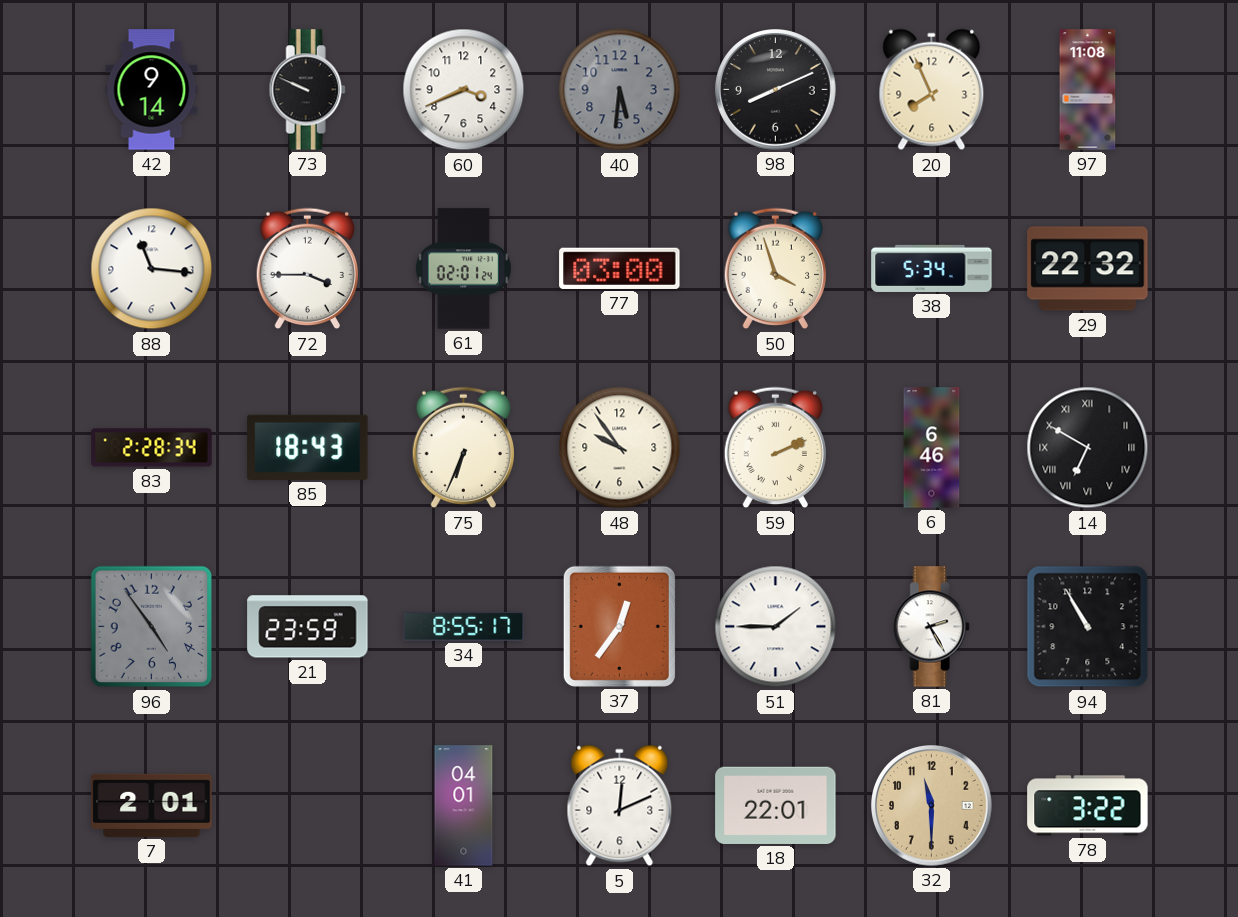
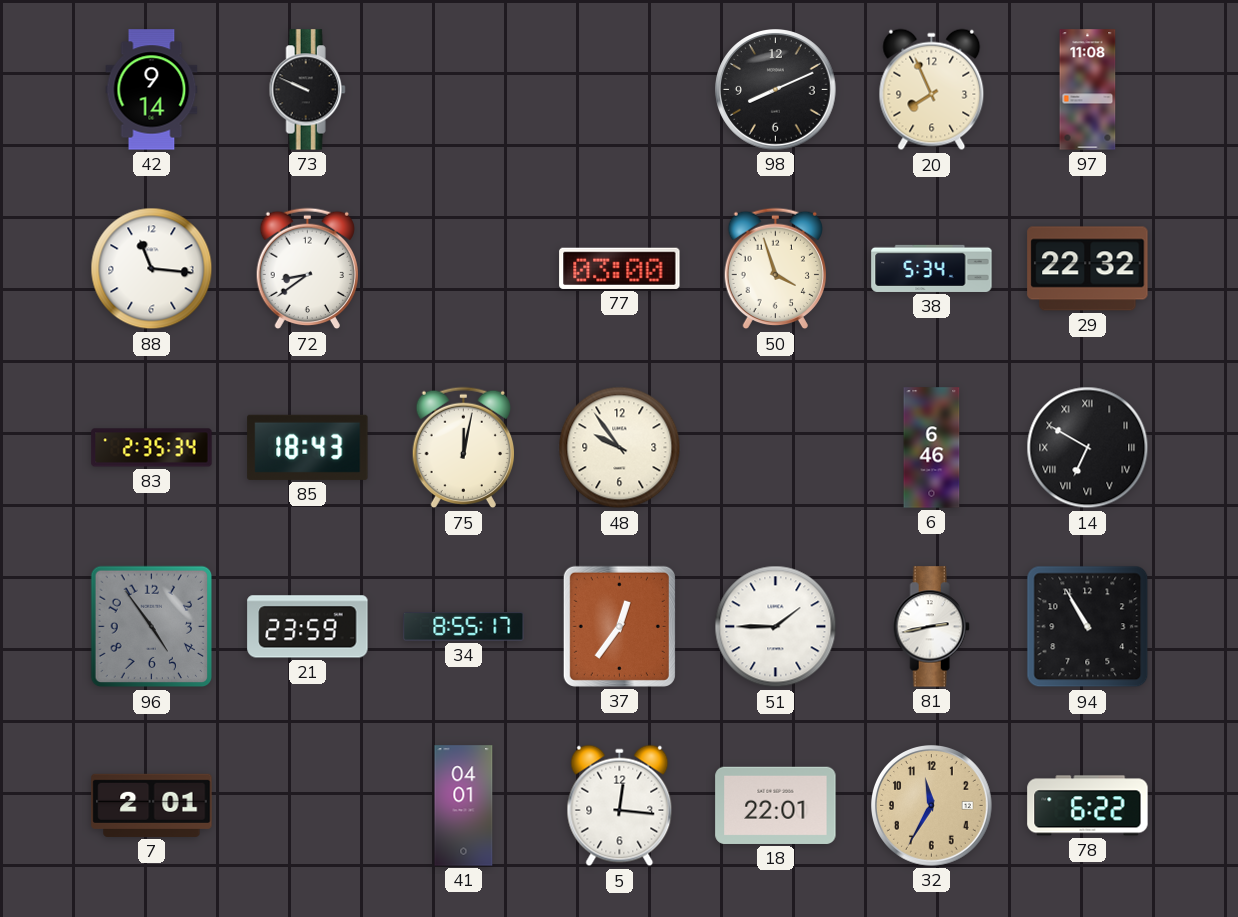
60: 3:41 -> none
40: 5:31 -> none
72: 3:45 -> 8:39
61: 02:01 -> none
83: 2:28 -> 2:35
75: 6:34 -> 12:02
59: 2:11 -> none
81: 2:25 -> 2:43
5: 12:11 -> 12:16
32: 11:30 -> 11:35
78: 3:22 -> 6:22
